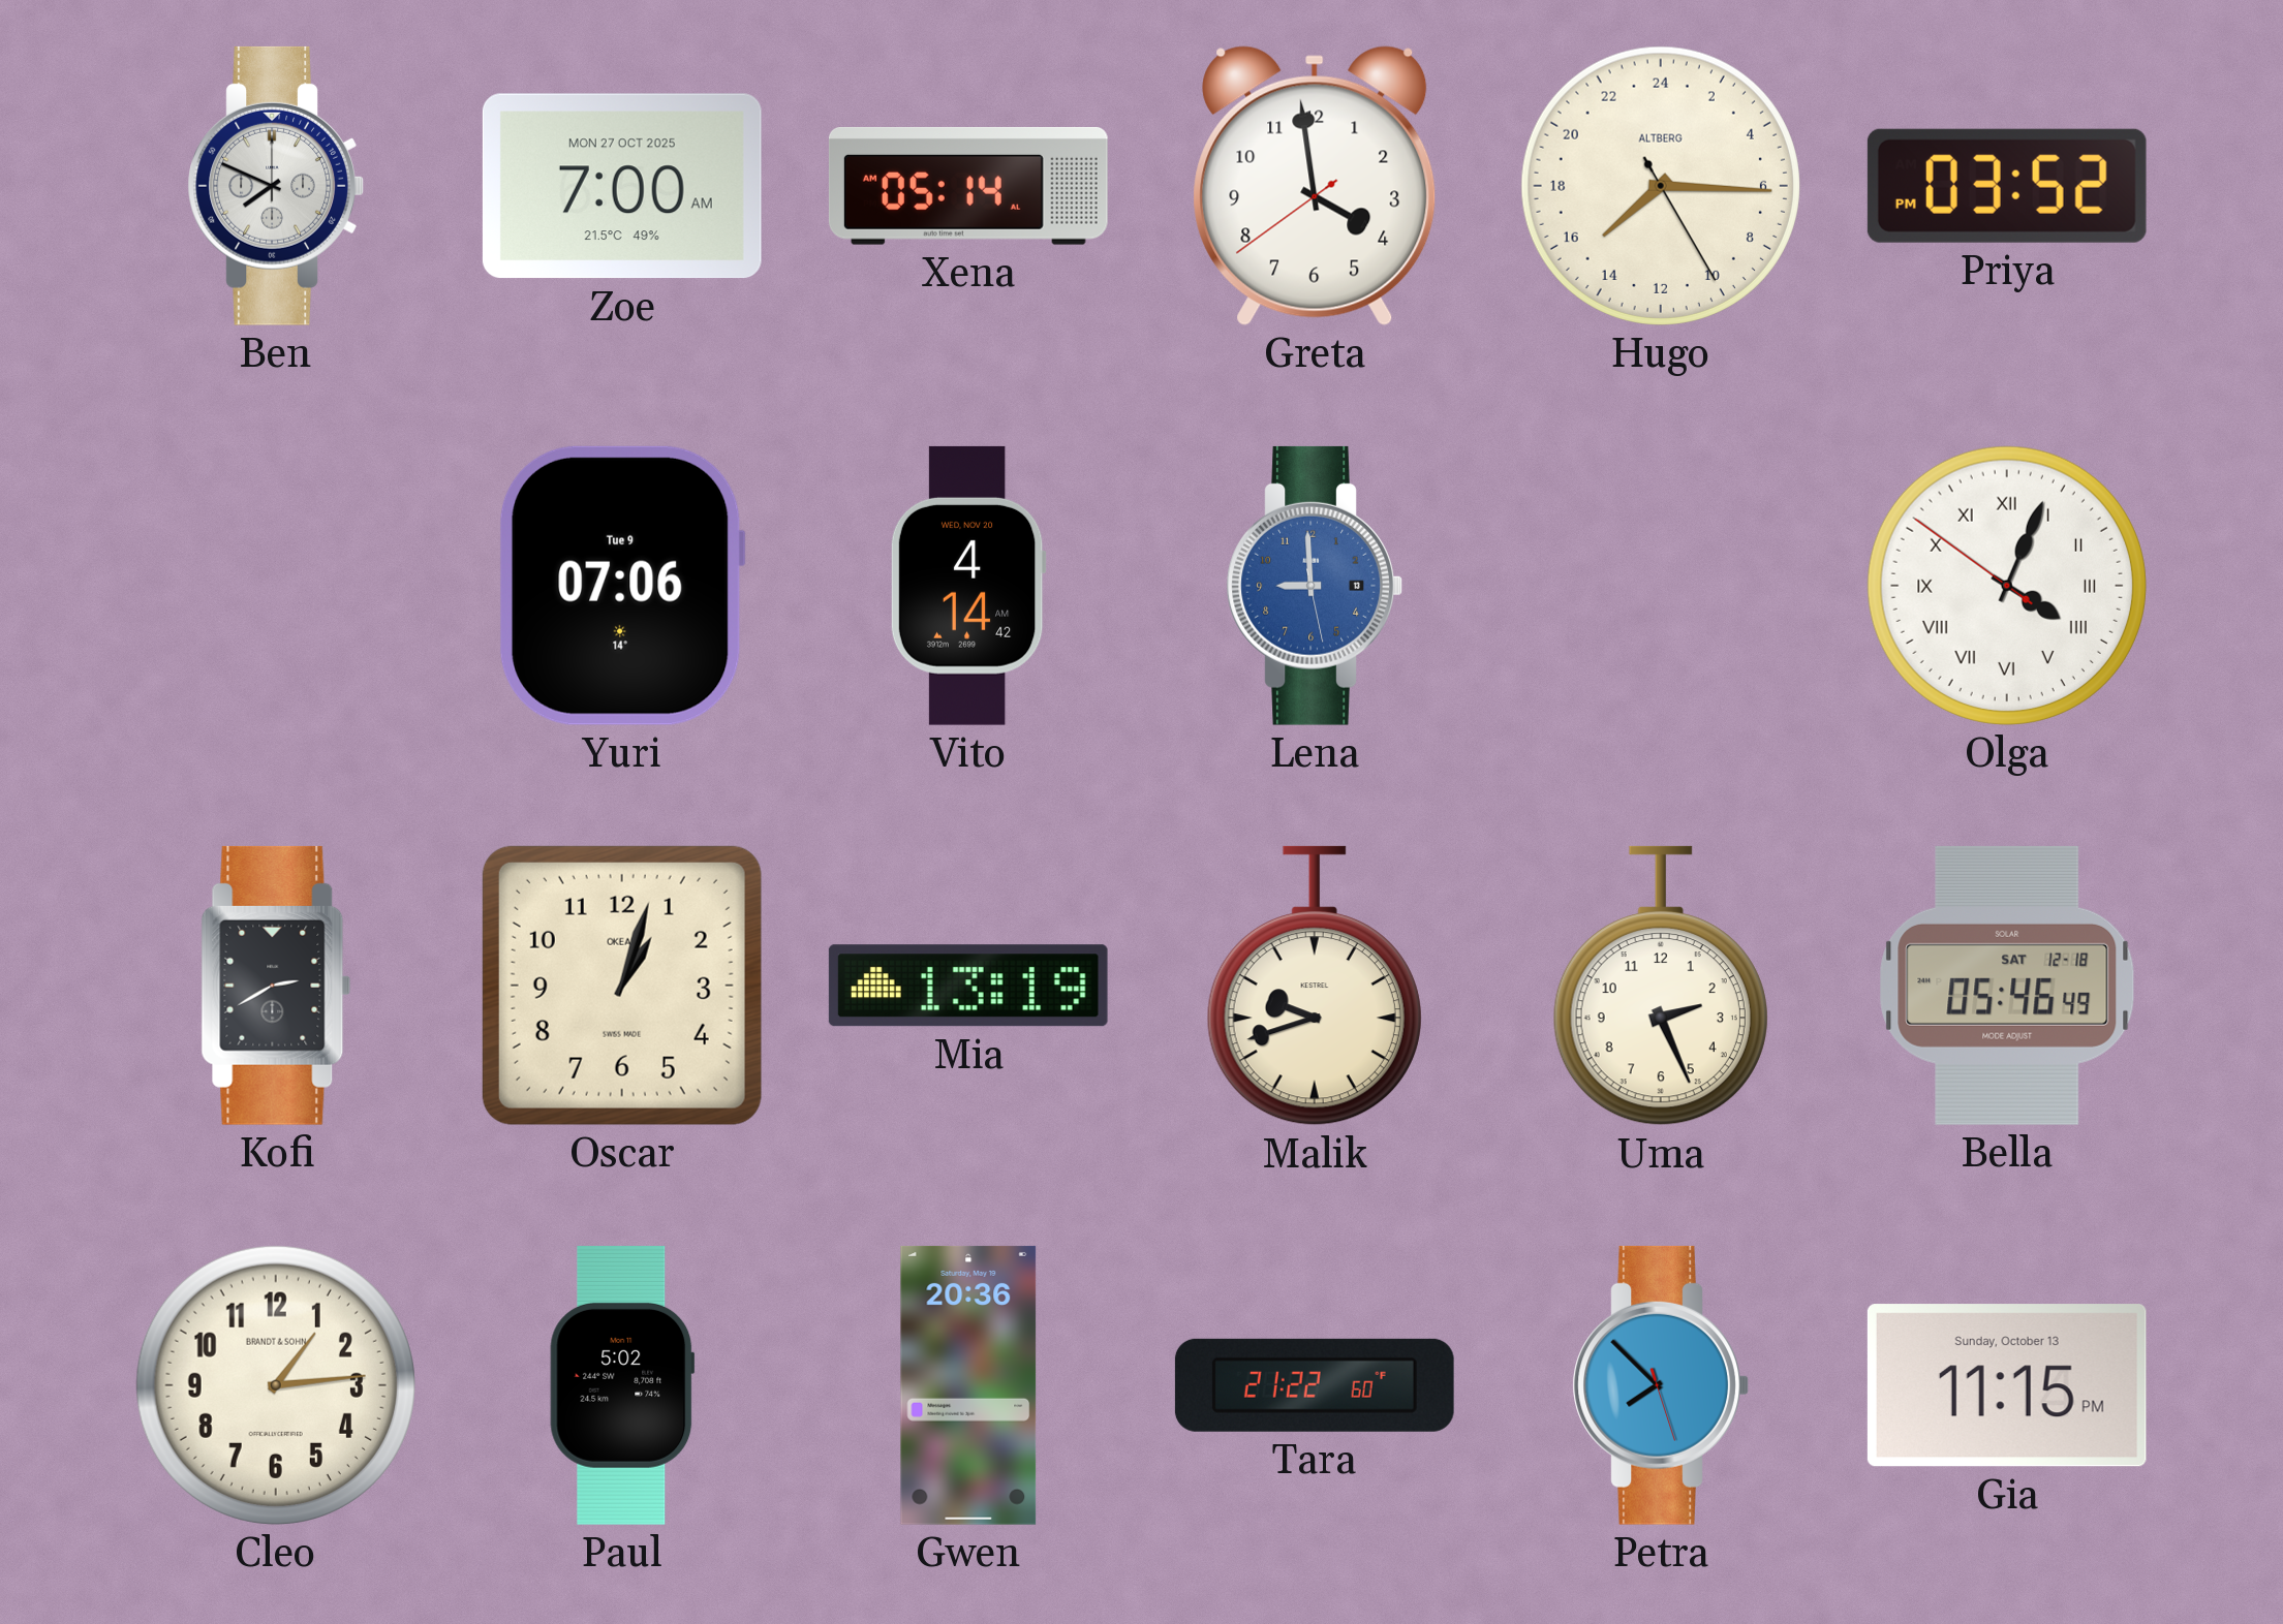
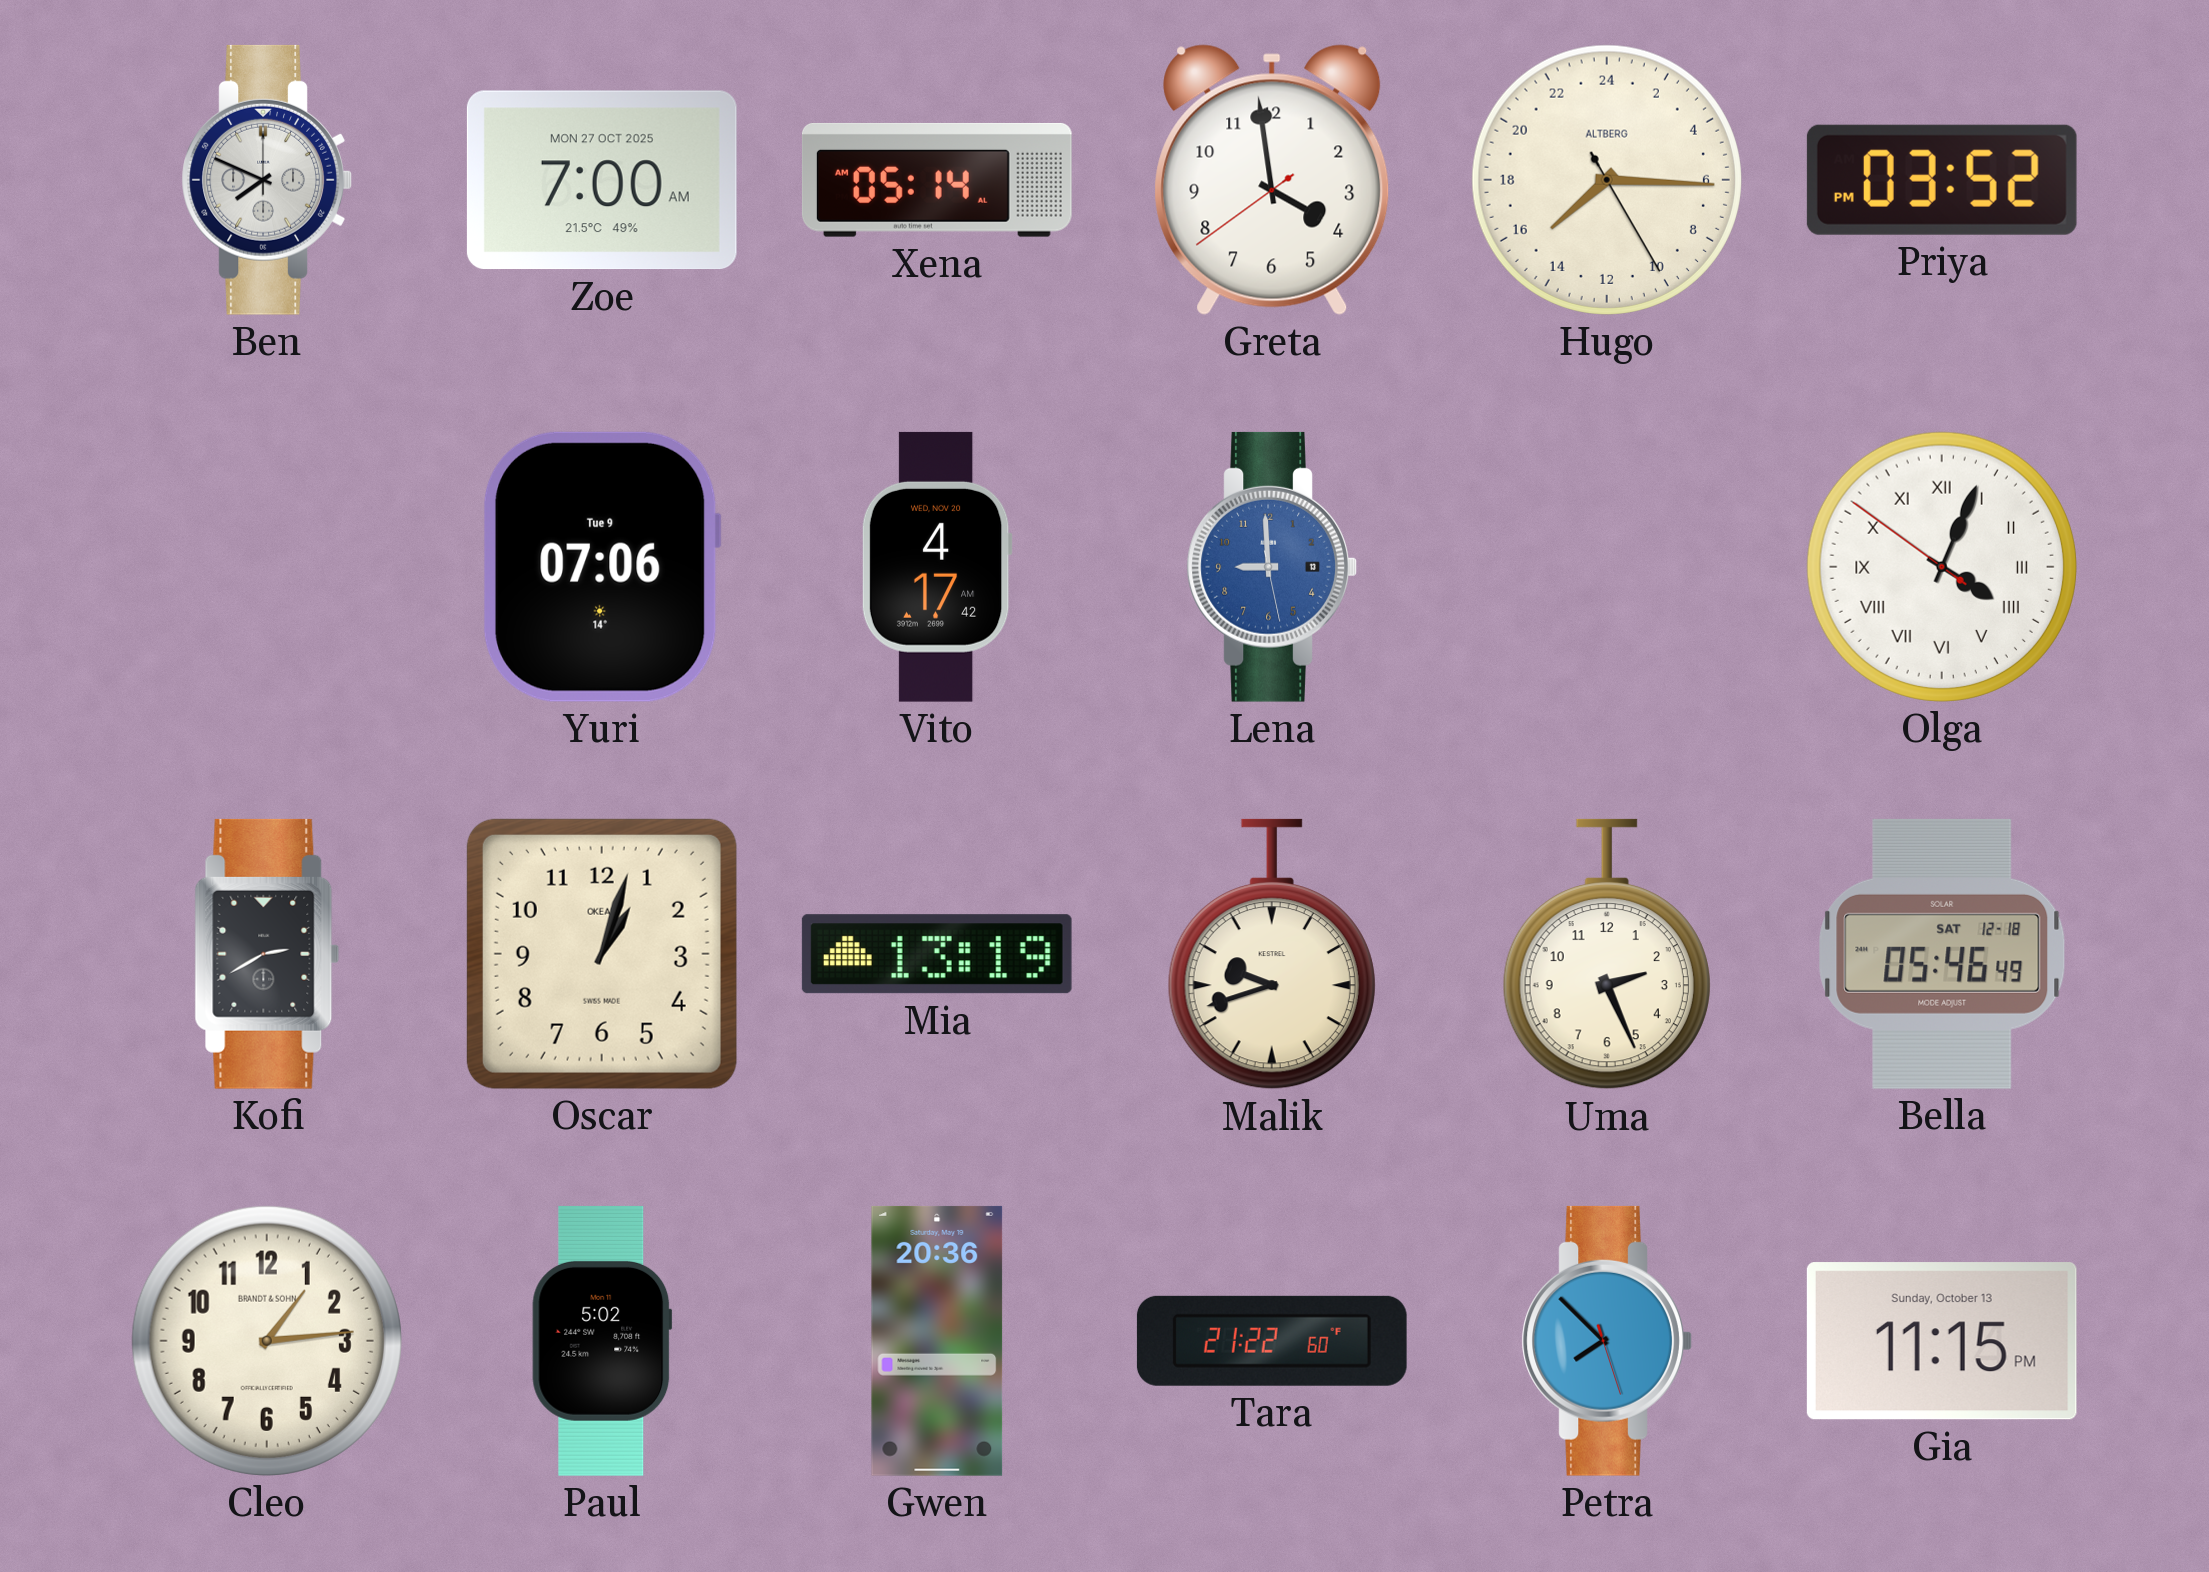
Vito: 4:14 -> 4:17
